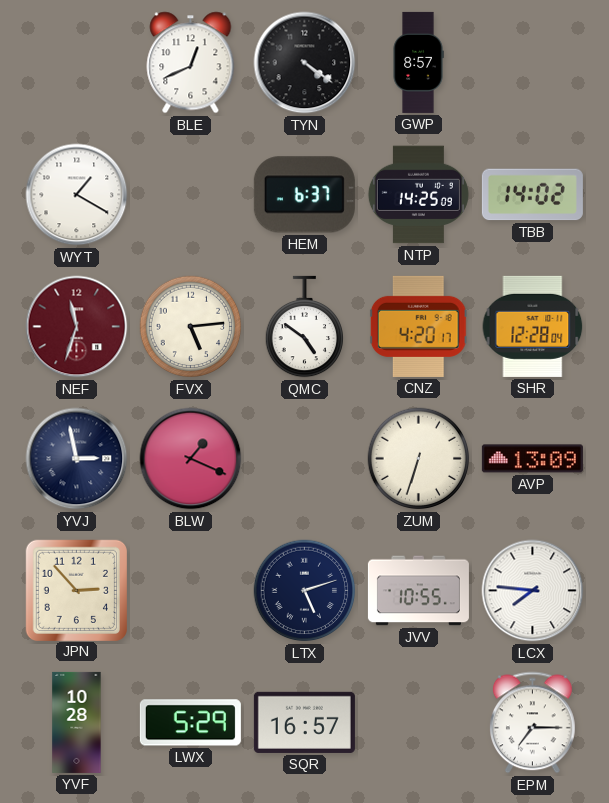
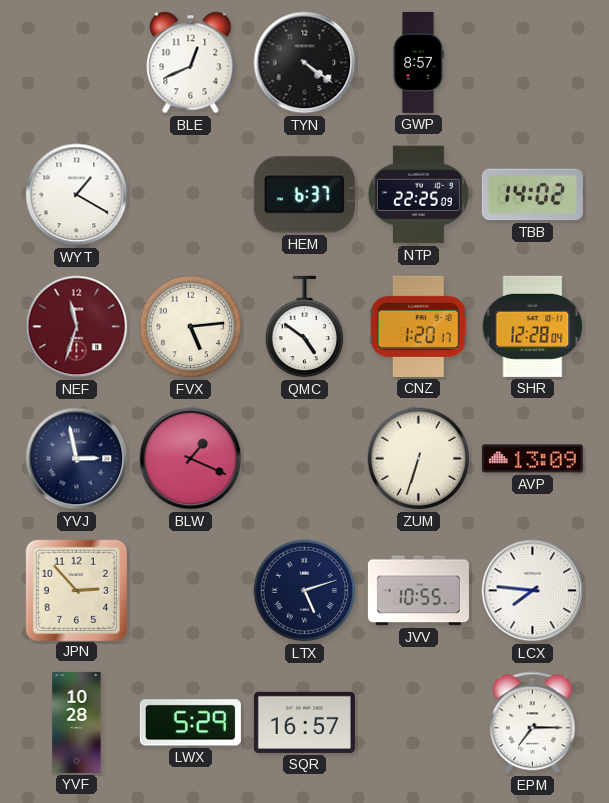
NTP: 14:25 -> 22:25
CNZ: 4:20 -> 1:20
